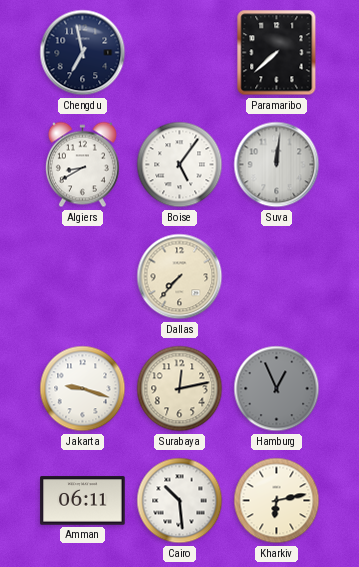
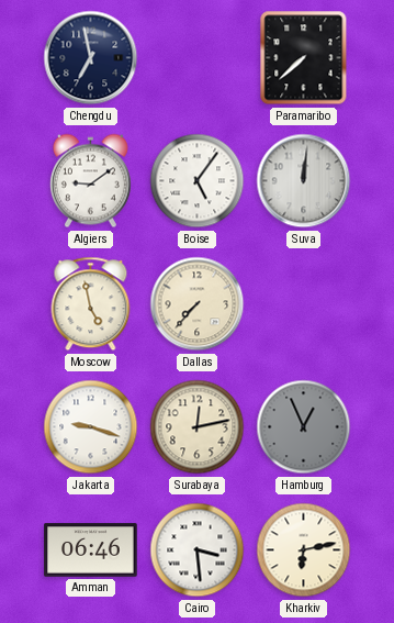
Algiers: 8:40 -> 9:09
Moscow: none -> 4:58
Amman: 06:11 -> 06:46
Cairo: 10:29 -> 3:29
